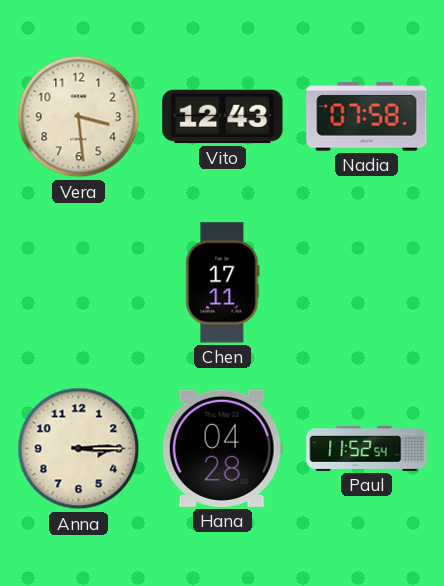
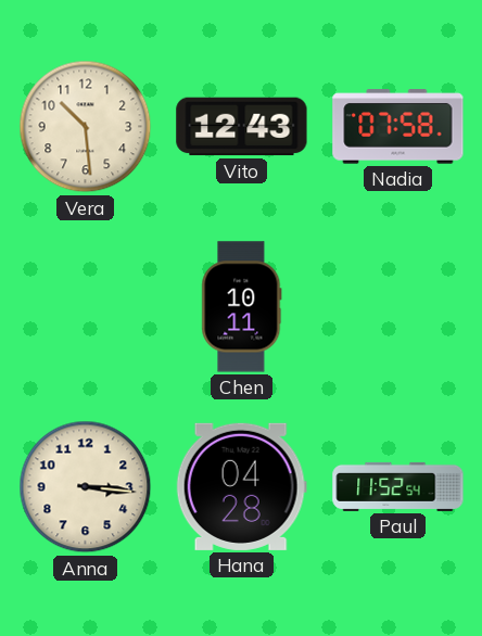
Vera: 3:29 -> 10:29
Chen: 17:11 -> 10:11
Anna: 3:15 -> 3:16
